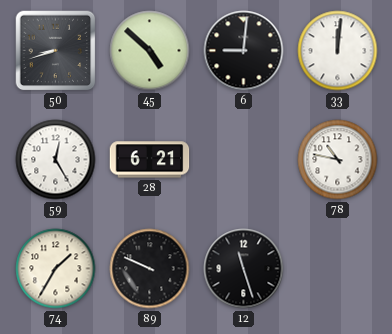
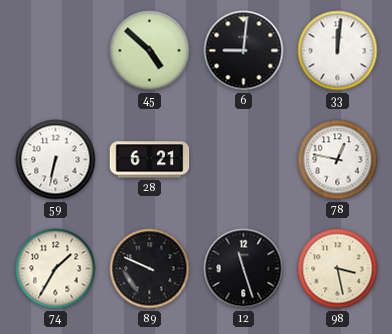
50: 8:42 -> none
59: 12:25 -> 6:32
78: 10:47 -> 12:47
98: none -> 3:28
